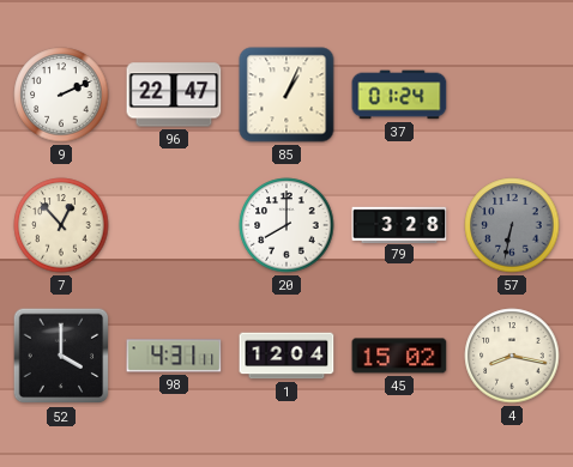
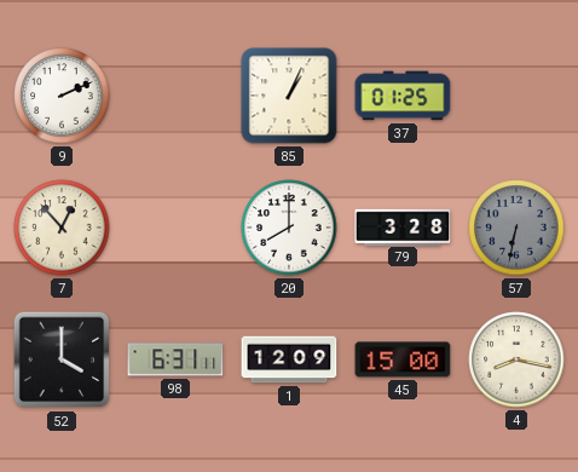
96: 22:47 -> none
37: 01:24 -> 01:25
98: 4:31 -> 6:31
1: 12:04 -> 12:09
45: 15:02 -> 15:00
